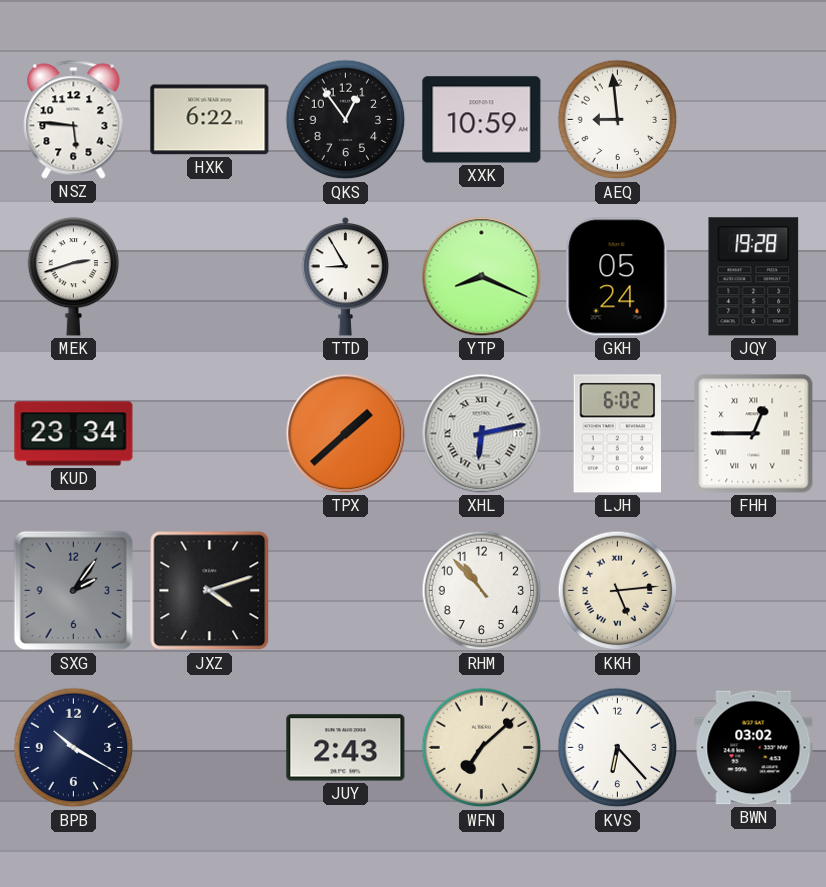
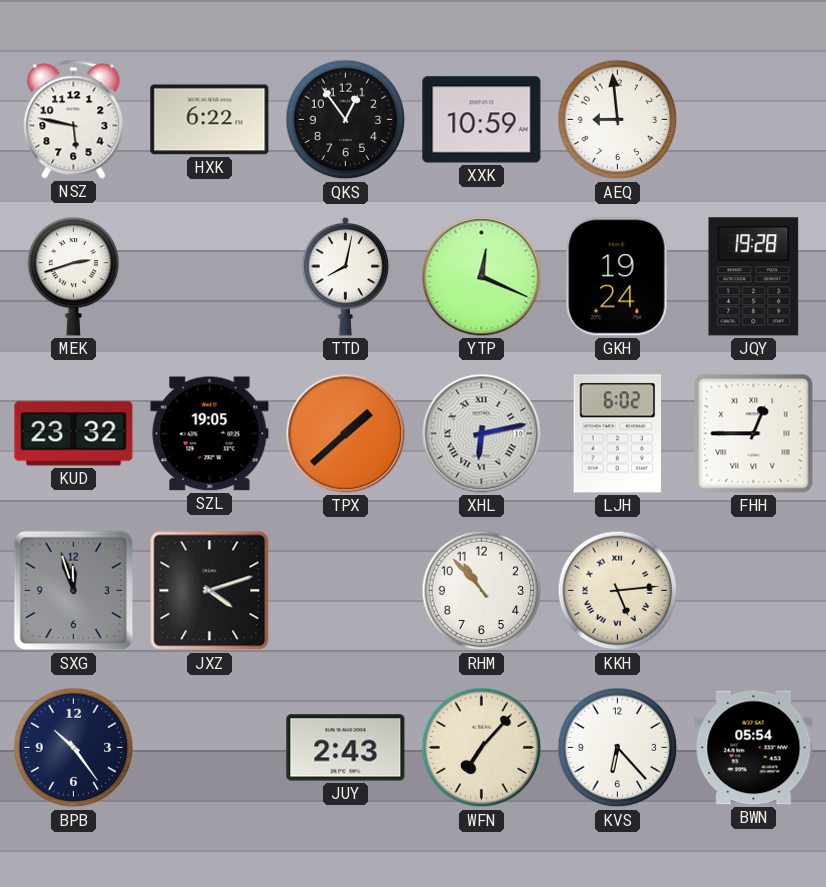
NSZ: 5:46 -> 5:47
TTD: 8:55 -> 8:02
YTP: 8:19 -> 12:19
GKH: 05:24 -> 19:24
KUD: 23:34 -> 23:32
SZL: none -> 19:05
SXG: 2:06 -> 11:57
BPB: 10:20 -> 10:24
WFN: 7:08 -> 7:07
BWN: 03:02 -> 05:54
